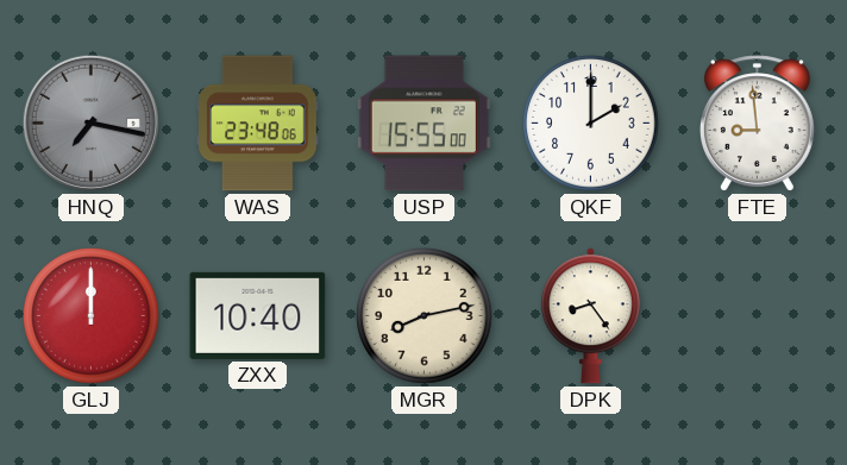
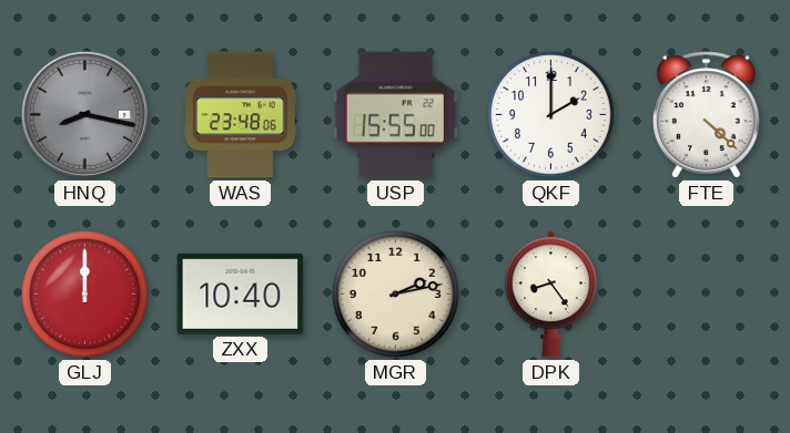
HNQ: 7:17 -> 8:17
FTE: 8:59 -> 4:22
MGR: 8:13 -> 2:13
